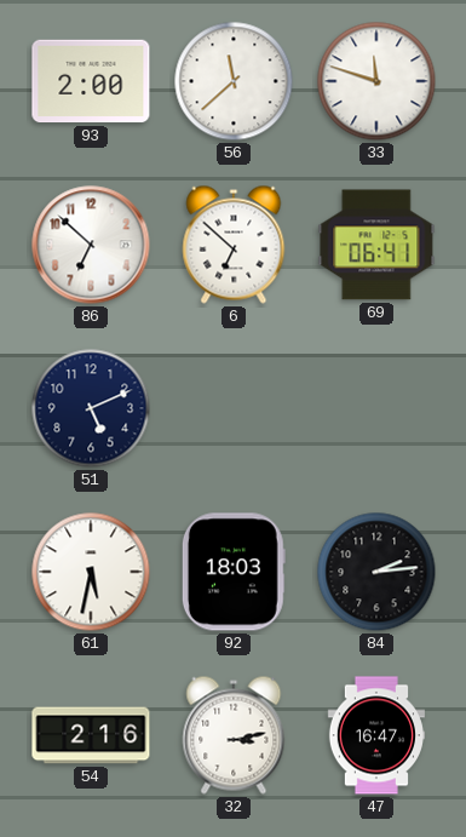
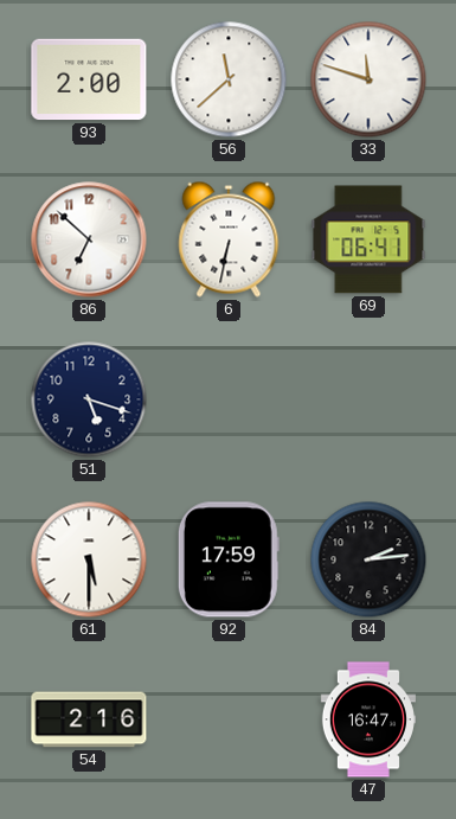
6: 6:52 -> 6:32
51: 5:11 -> 5:18
61: 5:32 -> 5:30
92: 18:03 -> 17:59
32: 3:13 -> none
